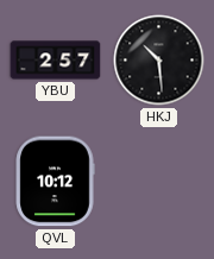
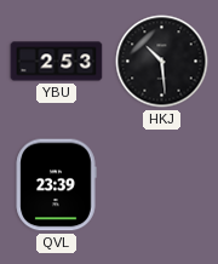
YBU: 2:57 -> 2:53
QVL: 10:12 -> 23:39
